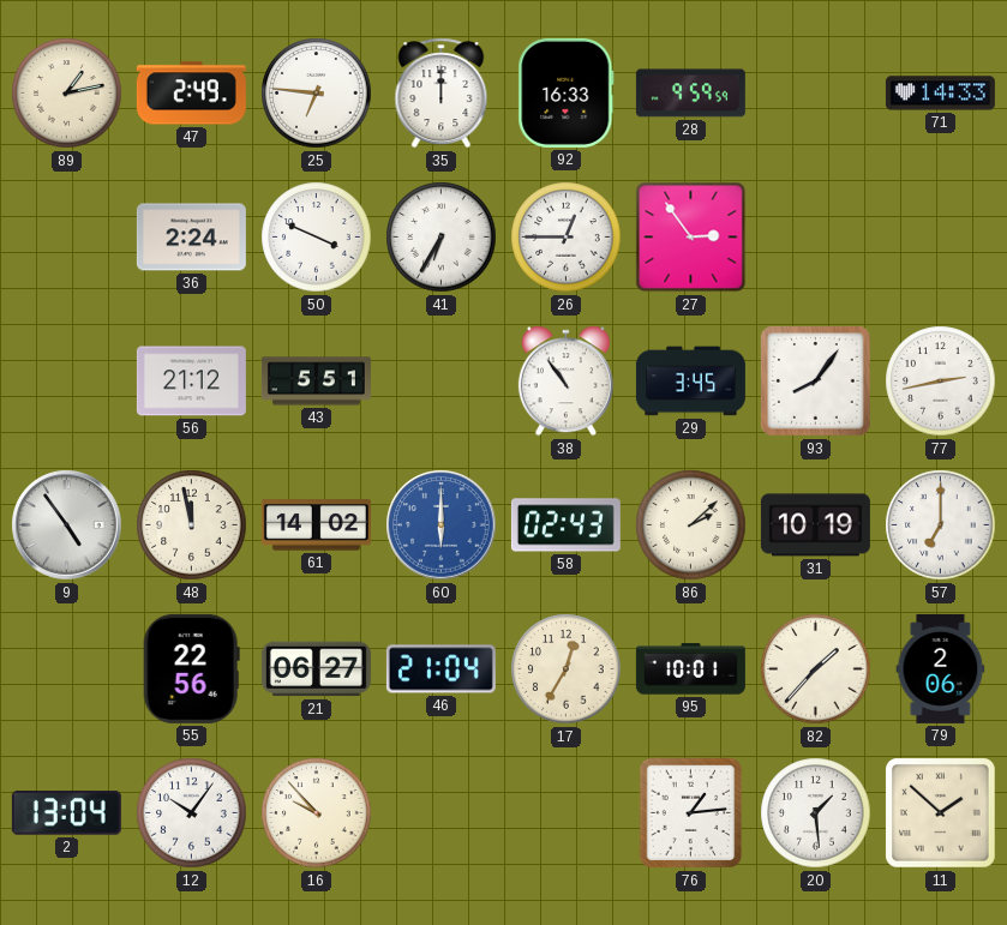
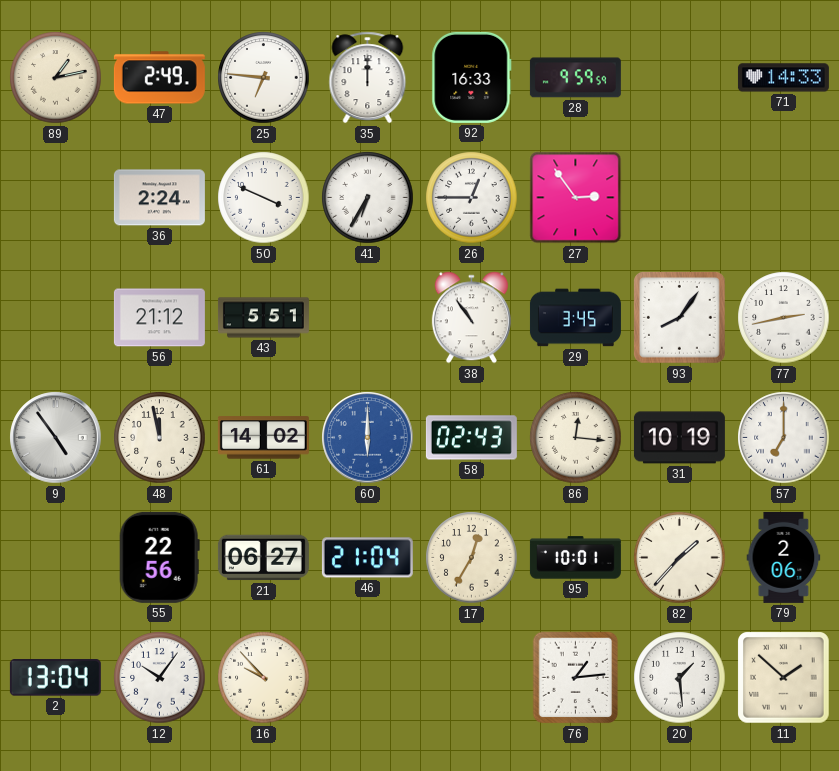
86: 2:08 -> 12:16
